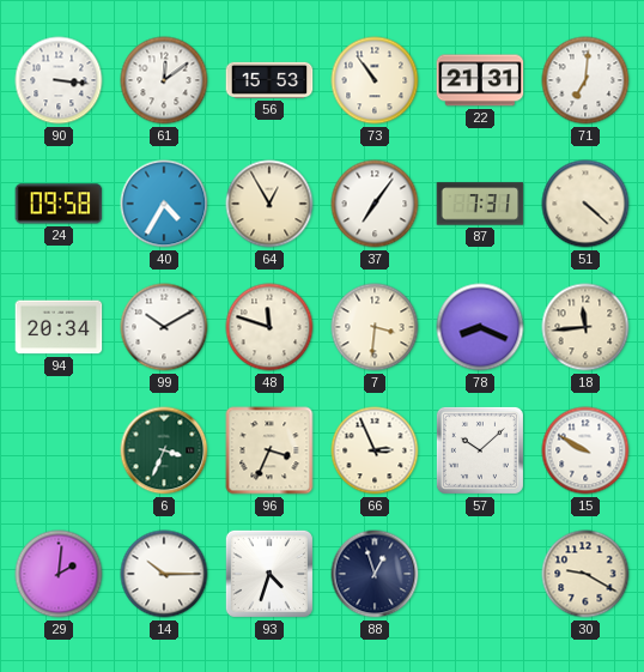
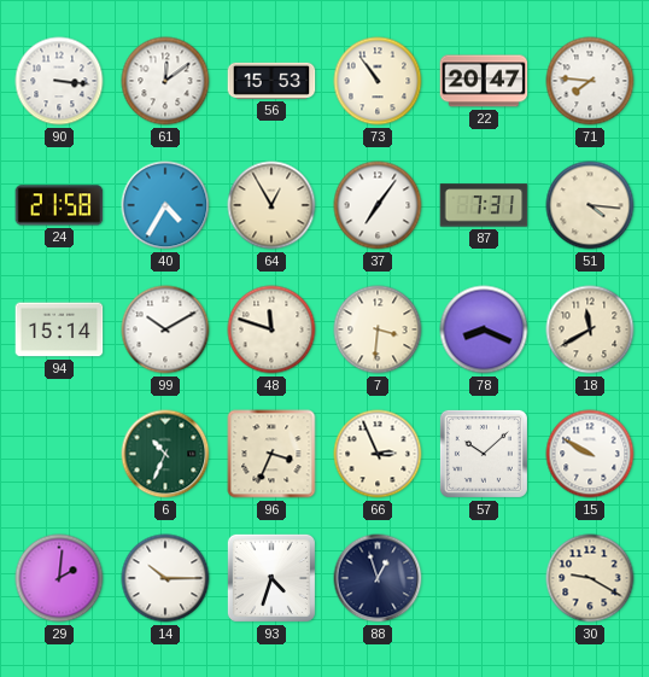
22: 21:31 -> 20:47
71: 7:01 -> 7:46
24: 09:58 -> 21:58
51: 4:22 -> 4:16
94: 20:34 -> 15:14
18: 11:44 -> 11:40
6: 3:34 -> 10:34
